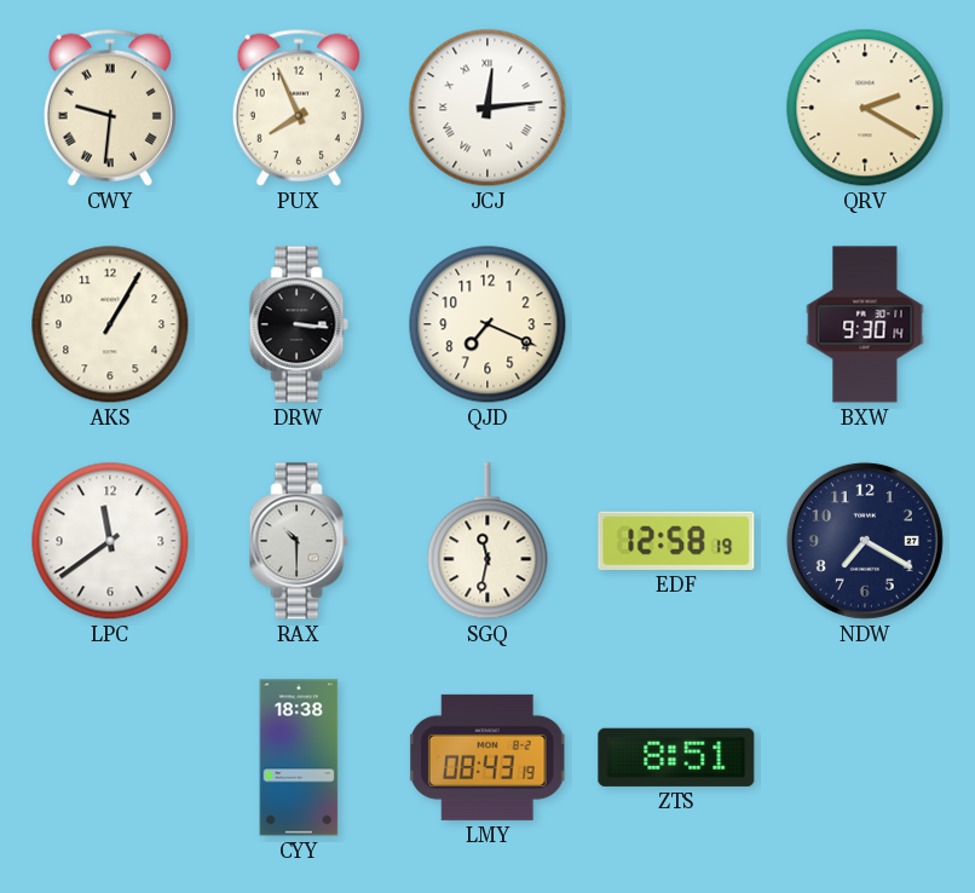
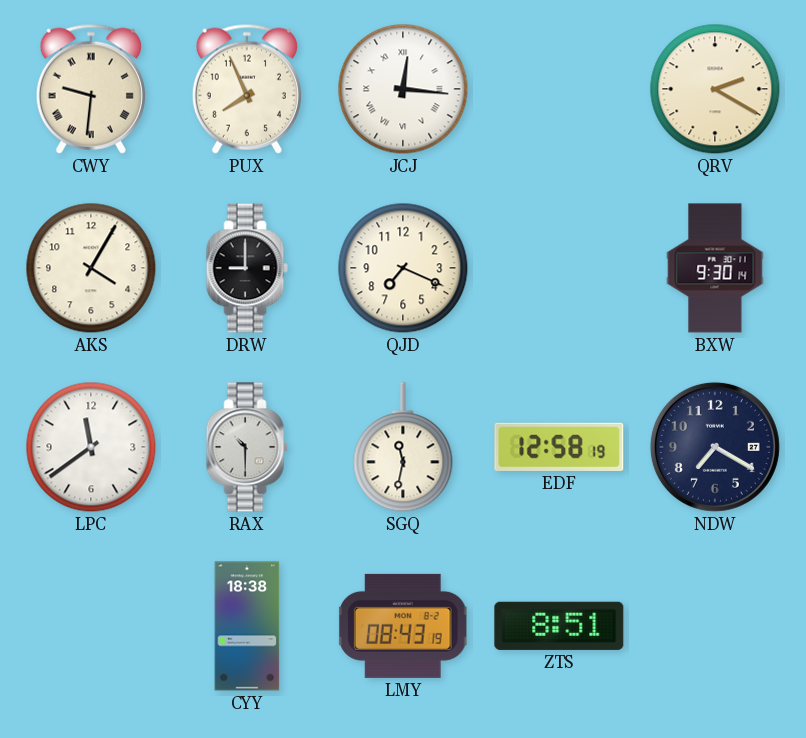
JCJ: 12:14 -> 12:16
AKS: 1:05 -> 4:05
DRW: 3:16 -> 9:00
